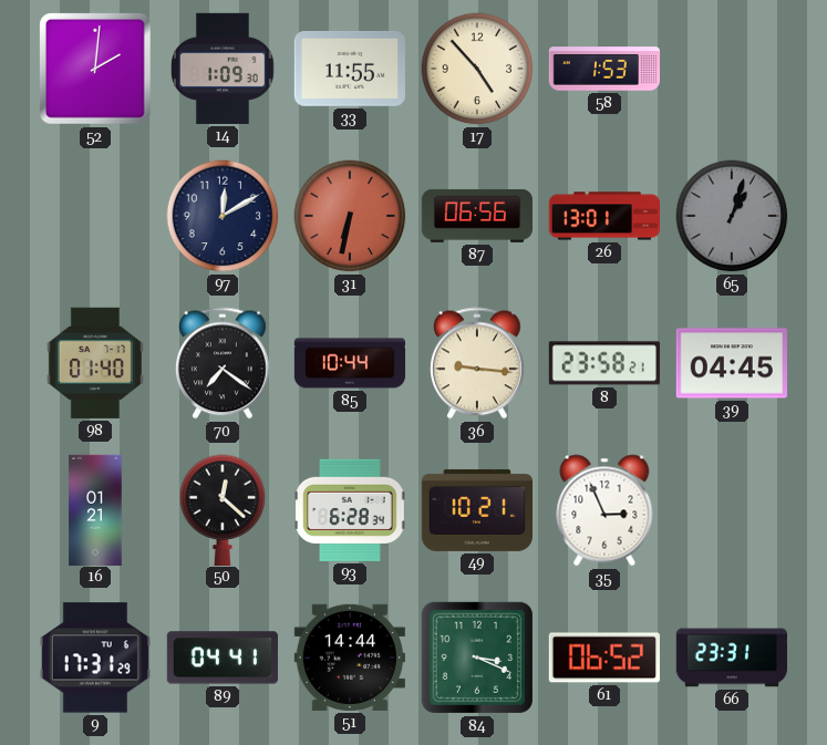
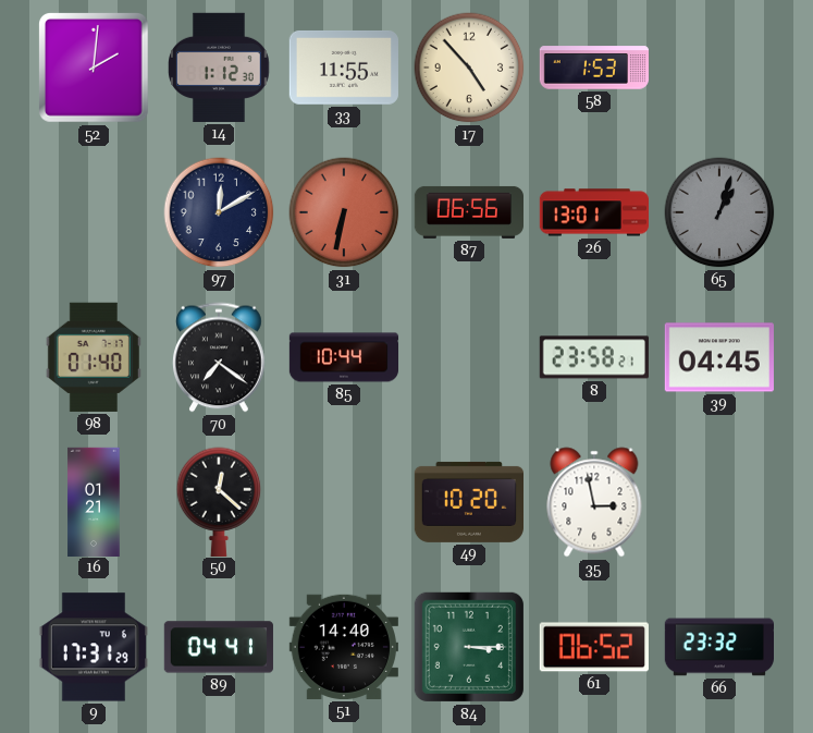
14: 1:09 -> 1:12
36: 9:16 -> none
93: 6:28 -> none
49: 10:21 -> 10:20
35: 2:56 -> 2:58
51: 14:44 -> 14:40
84: 3:19 -> 3:15
66: 23:31 -> 23:32
